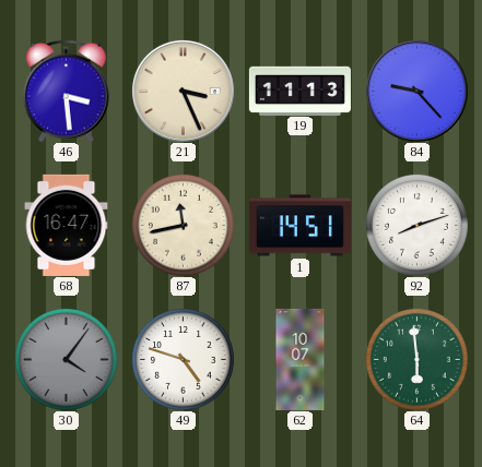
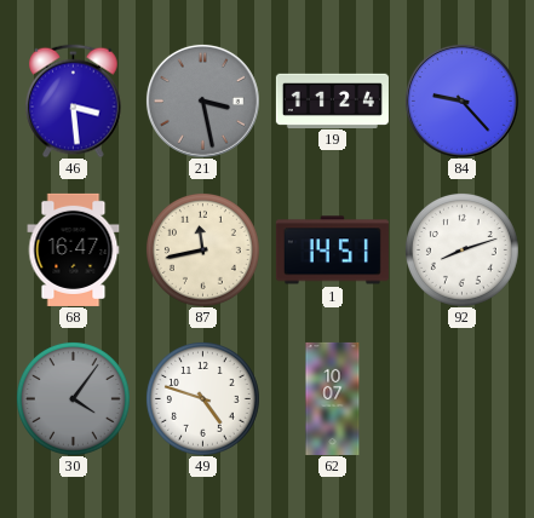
21: 3:26 -> 3:28
21 dial: cream -> grey
19: 11:13 -> 11:24
64: 5:59 -> none
